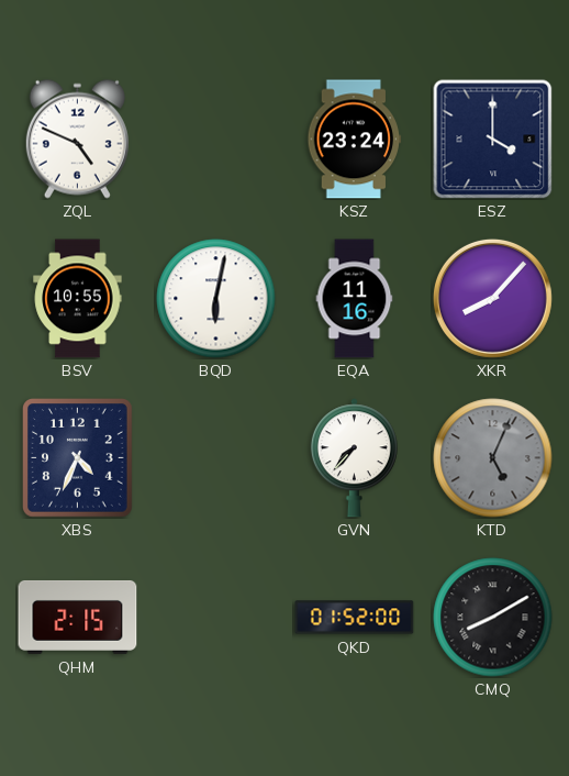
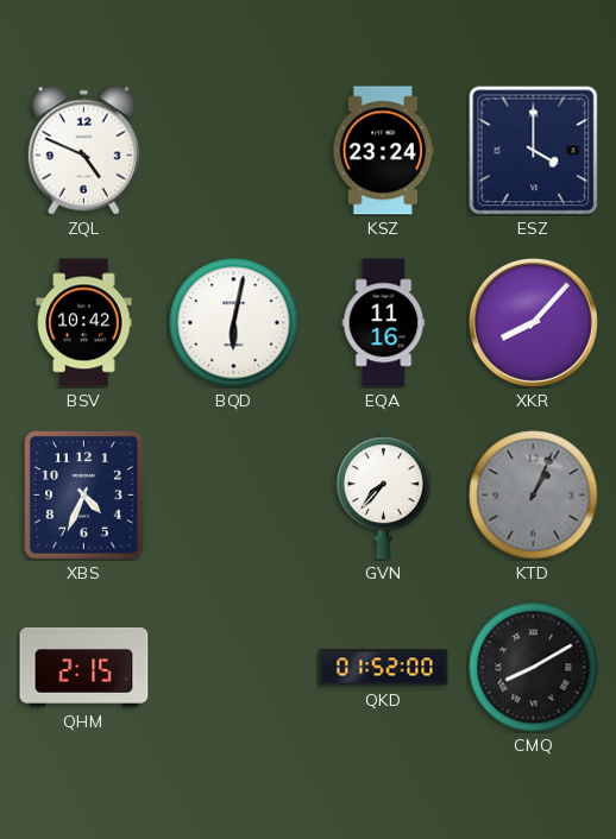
BSV: 10:55 -> 10:42
KTD: 5:04 -> 1:04
